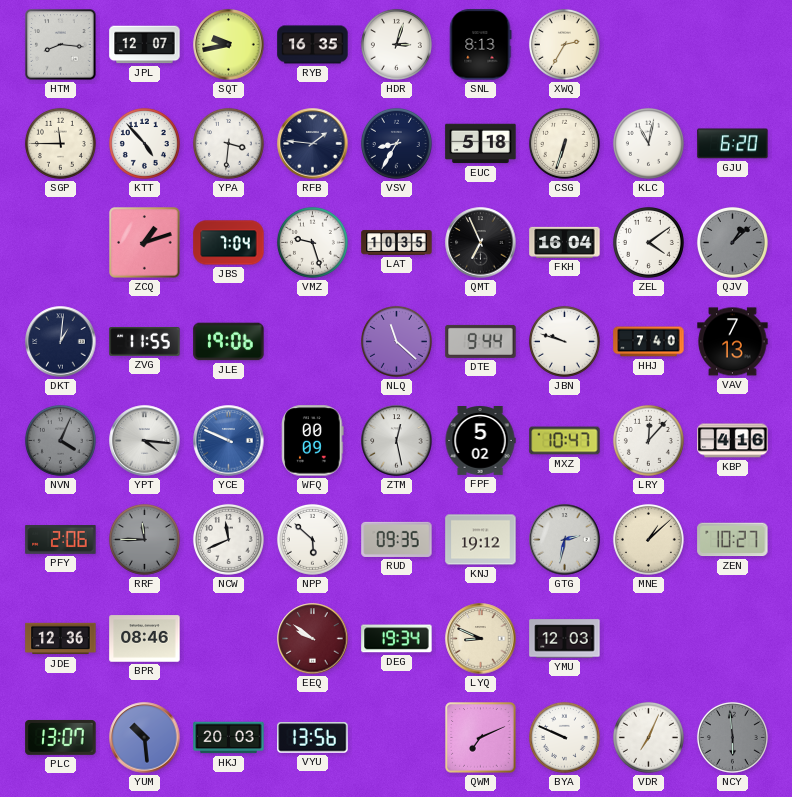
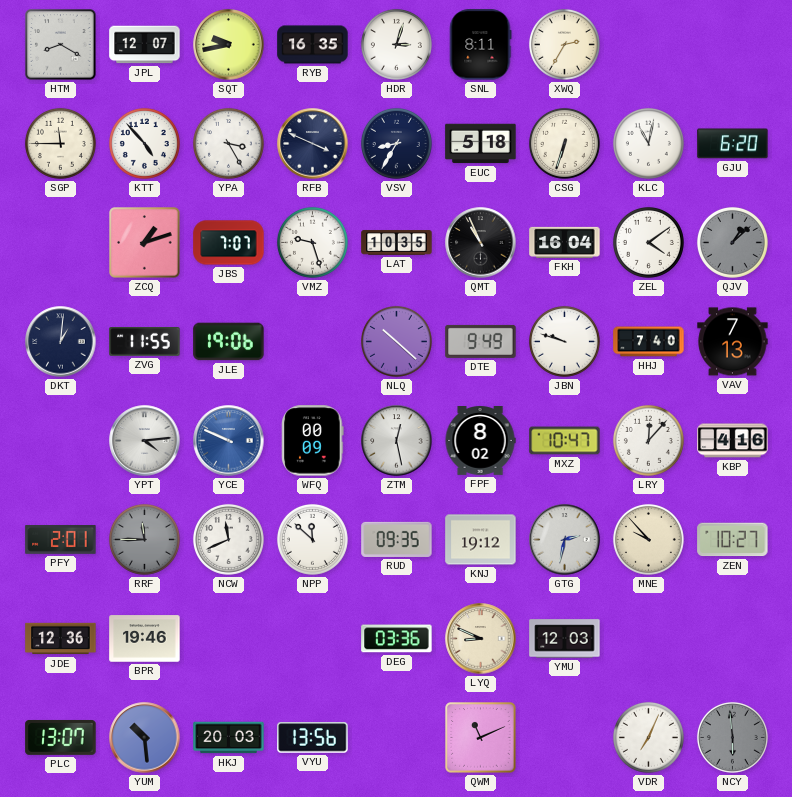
HTM: 8:16 -> 8:20
SNL: 8:13 -> 8:11
YPA: 3:31 -> 3:25
RFB: 1:46 -> 3:49
JBS: 7:04 -> 7:07
QMT: 6:56 -> 10:56
NLQ: 11:22 -> 10:22
DTE: 9:44 -> 9:49
NVN: 4:04 -> none
YPT: 4:16 -> 4:14
FPF: 5:02 -> 8:02
PFY: 2:06 -> 2:01
NPP: 5:52 -> 11:52
MNE: 1:08 -> 9:53
BPR: 08:46 -> 19:46
EEQ: 9:51 -> none
DEG: 19:34 -> 03:36
QWM: 7:11 -> 11:11
BYA: 9:49 -> none
